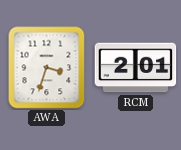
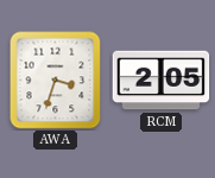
RCM: 2:01 -> 2:05
